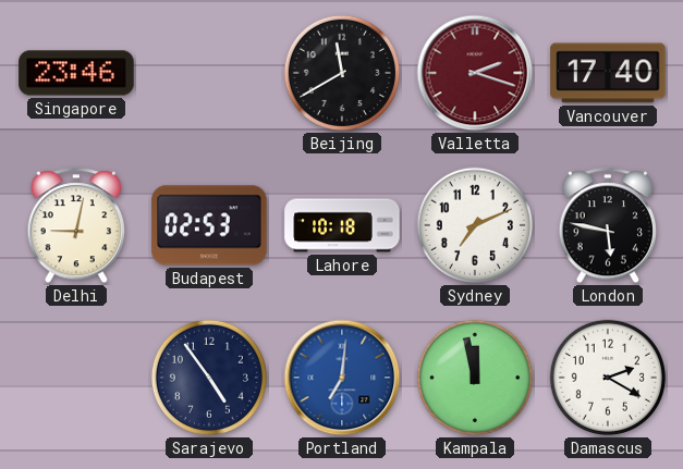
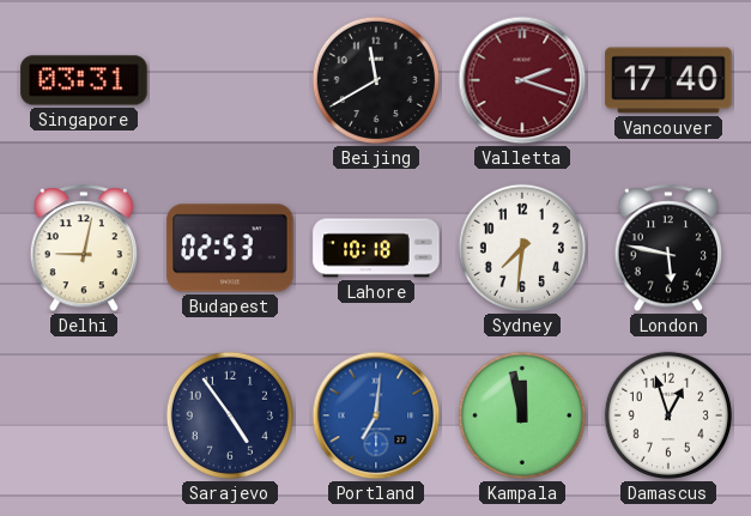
Singapore: 23:46 -> 03:31
Sydney: 7:11 -> 7:31
Damascus: 2:20 -> 12:57
